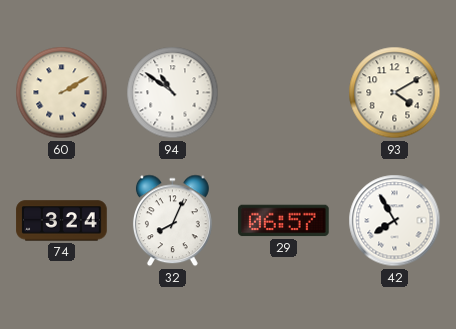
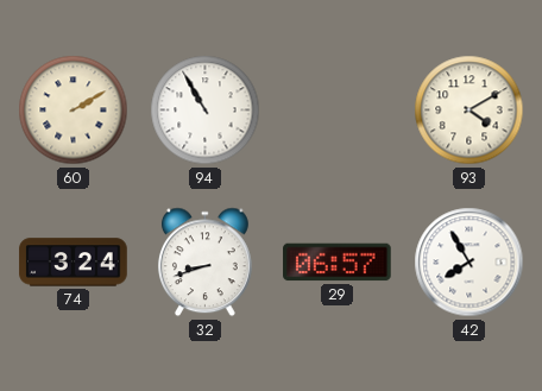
94: 10:51 -> 10:55
32: 8:04 -> 8:42
